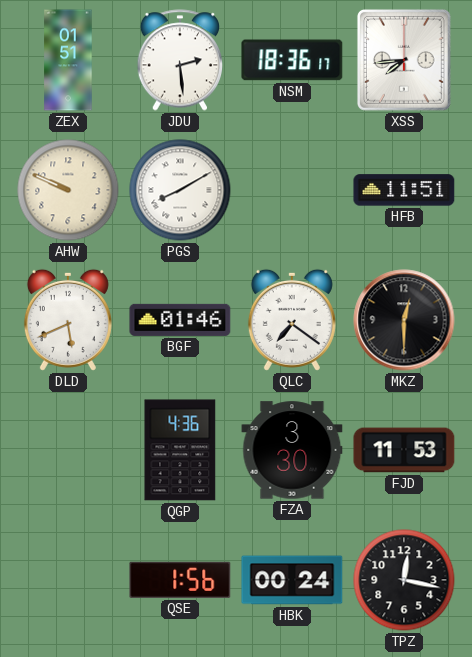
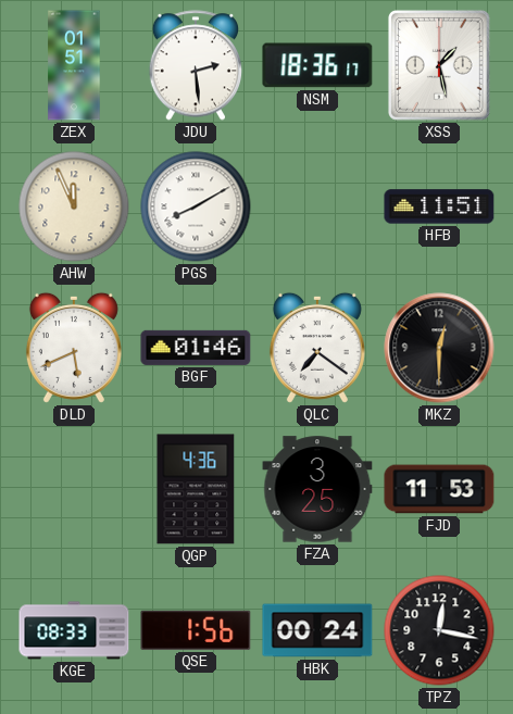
XSS: 7:44 -> 1:28
AHW: 9:49 -> 11:56
FZA: 3:30 -> 3:25
KGE: none -> 08:33
